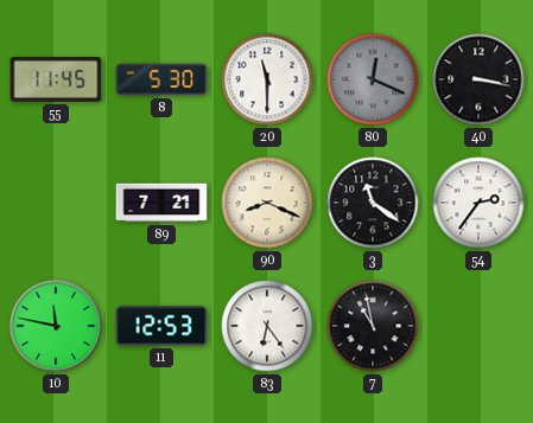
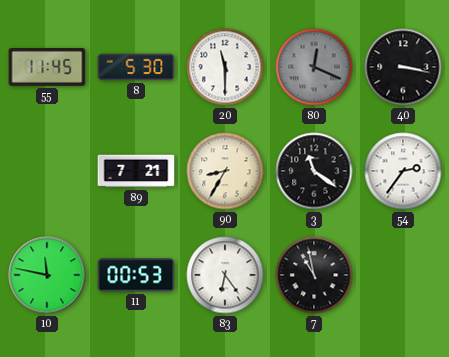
90: 8:19 -> 8:35
11: 12:53 -> 00:53
